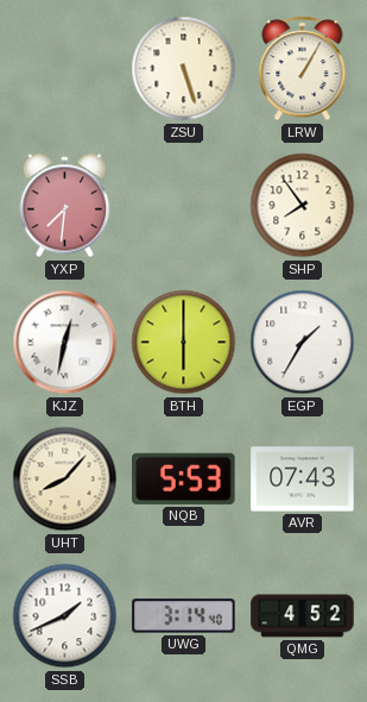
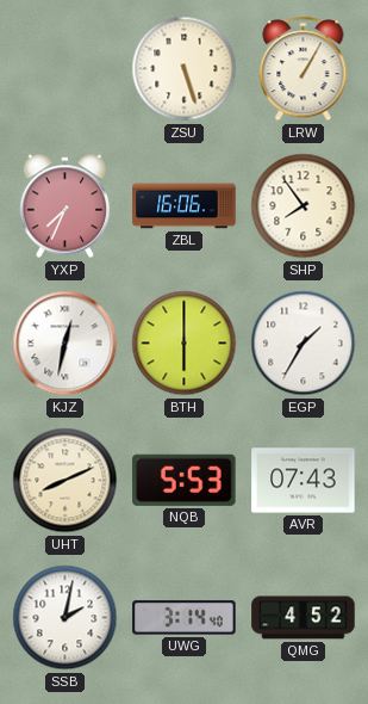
YXP: 7:31 -> 7:34
ZBL: none -> 16:06
UHT: 8:07 -> 8:11
SSB: 1:41 -> 2:02
